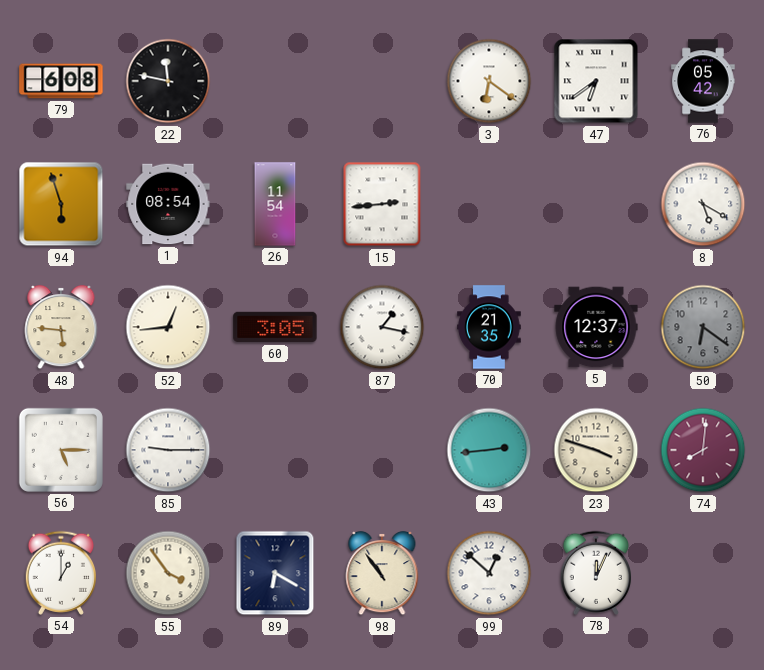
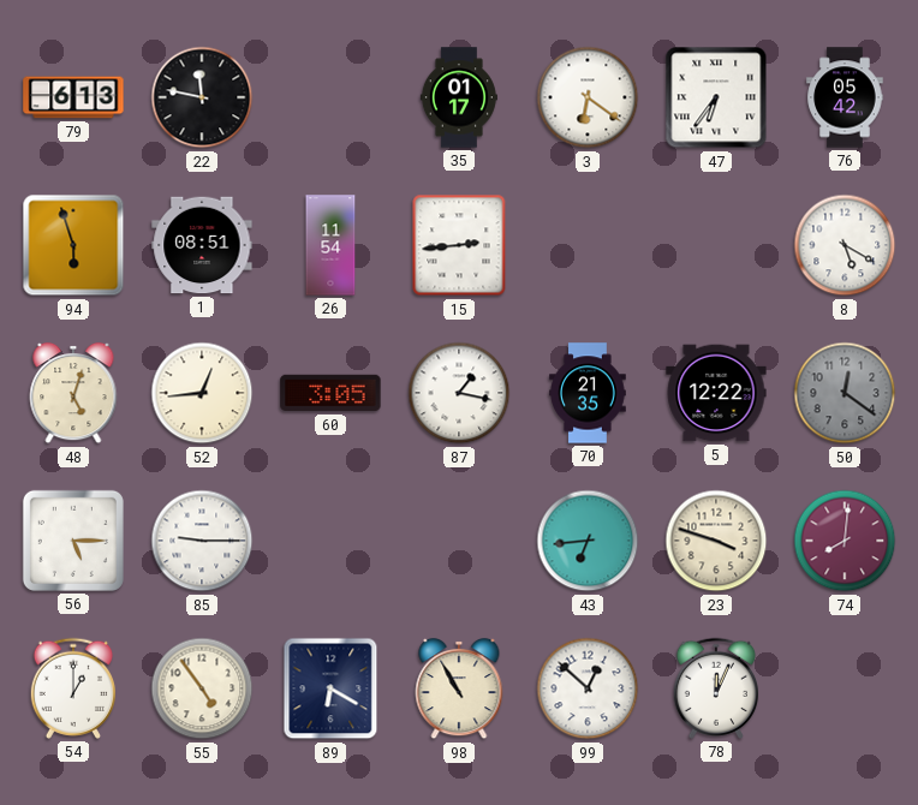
79: 6:08 -> 6:13
35: none -> 01:17
47: 6:39 -> 6:36
1: 08:54 -> 08:51
48: 5:46 -> 5:03
5: 12:37 -> 12:22
50: 6:21 -> 12:21
43: 2:44 -> 6:44
55: 3:54 -> 4:54
98: 10:54 -> 10:55
